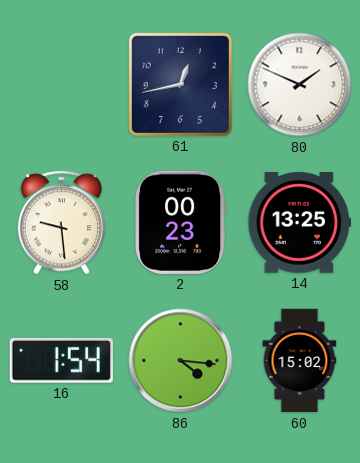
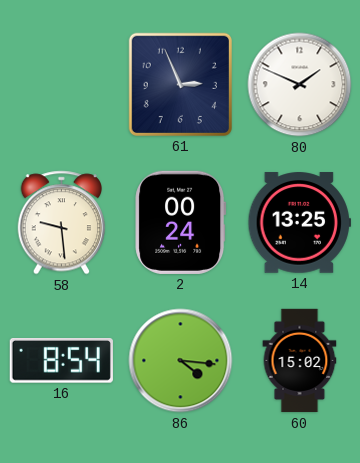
61: 12:43 -> 2:56
2: 00:23 -> 00:24
16: 1:54 -> 8:54
